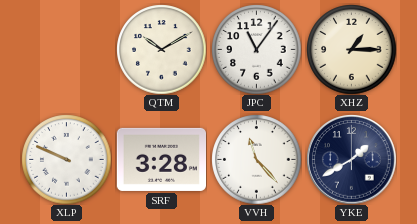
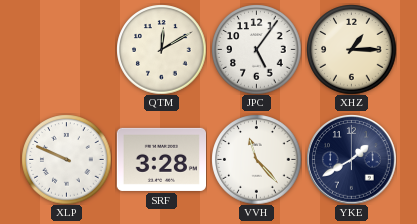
QTM: 10:10 -> 12:10
JPC: 11:06 -> 5:06
